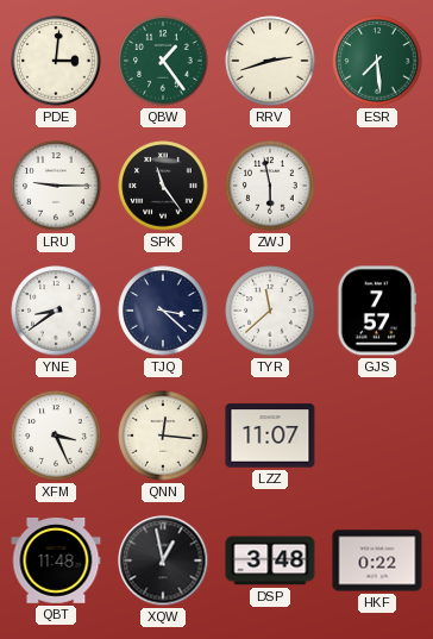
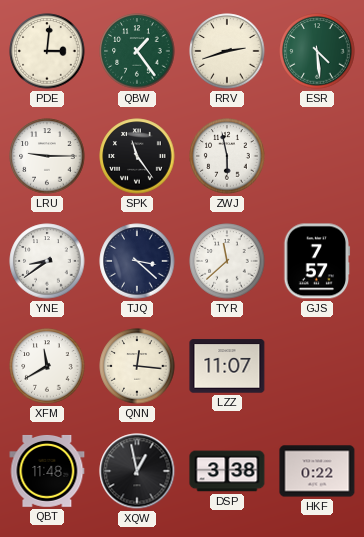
ESR: 7:29 -> 4:29
XFM: 3:26 -> 11:40
DSP: 3:48 -> 3:38
